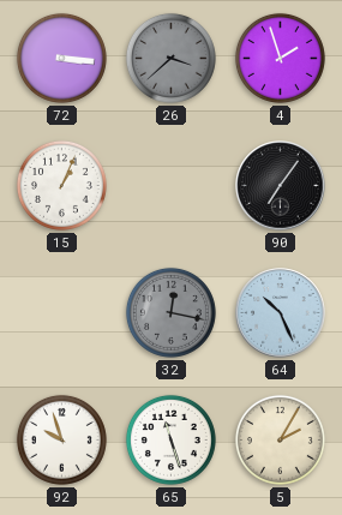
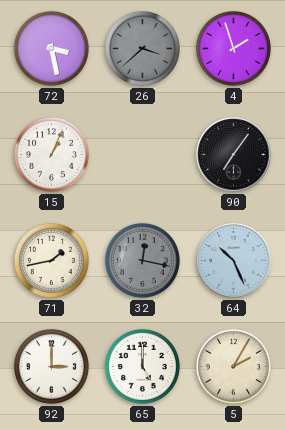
72: 3:16 -> 3:28
71: none -> 1:43
92: 9:57 -> 3:00
65: 11:27 -> 5:00
